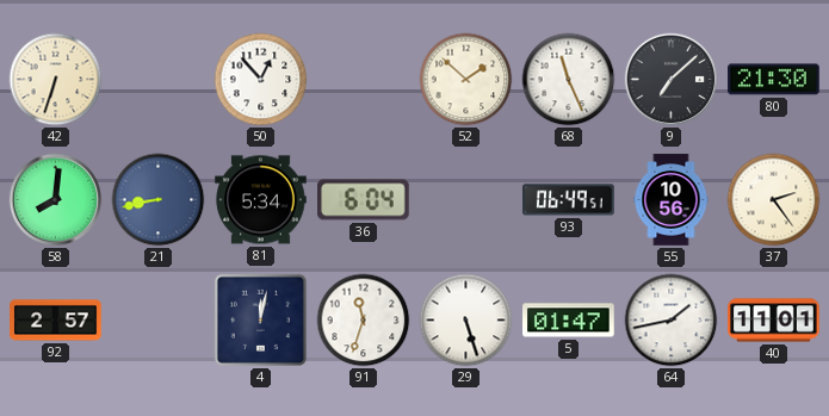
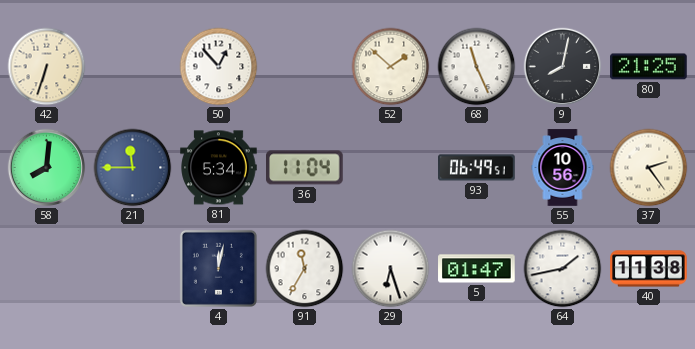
9: 7:08 -> 8:02
80: 21:30 -> 21:25
21: 8:43 -> 11:45
36: 6:04 -> 11:04
92: 2:57 -> none
91: 11:33 -> 11:35
29: 5:27 -> 6:27
40: 11:01 -> 11:38
